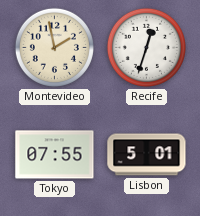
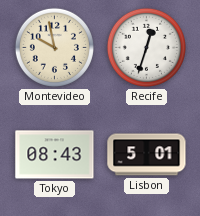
Montevideo: 1:58 -> 9:58
Tokyo: 07:55 -> 08:43
